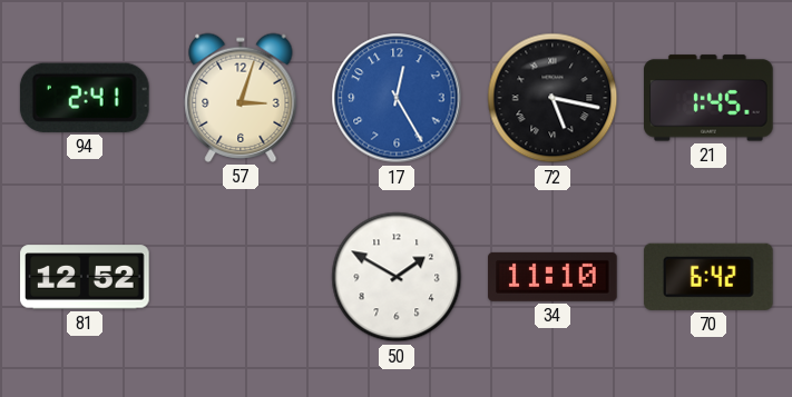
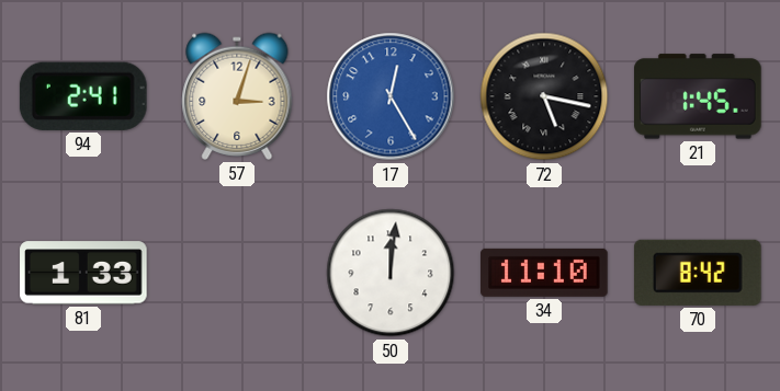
81: 12:52 -> 1:33
50: 1:50 -> 12:01
70: 6:42 -> 8:42
